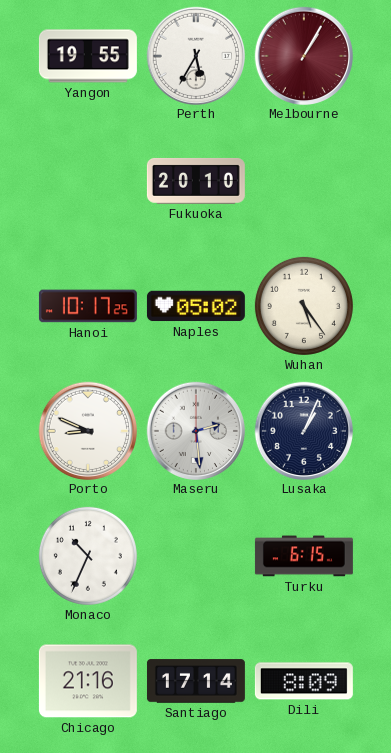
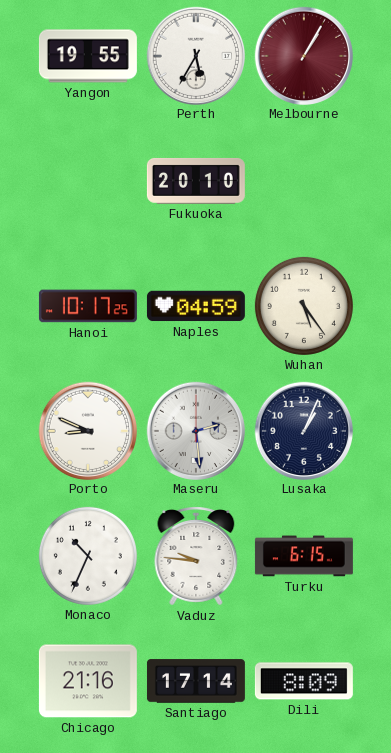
Naples: 05:02 -> 04:59
Vaduz: none -> 9:46
